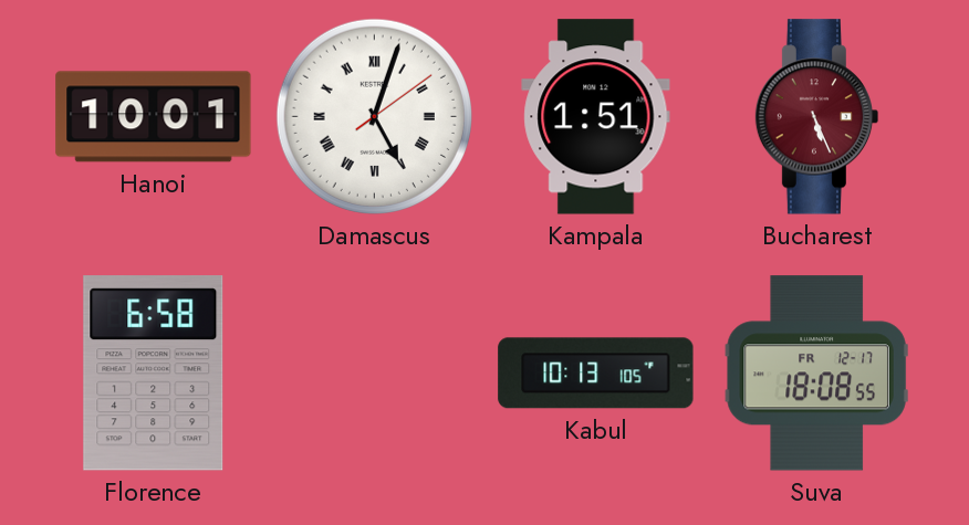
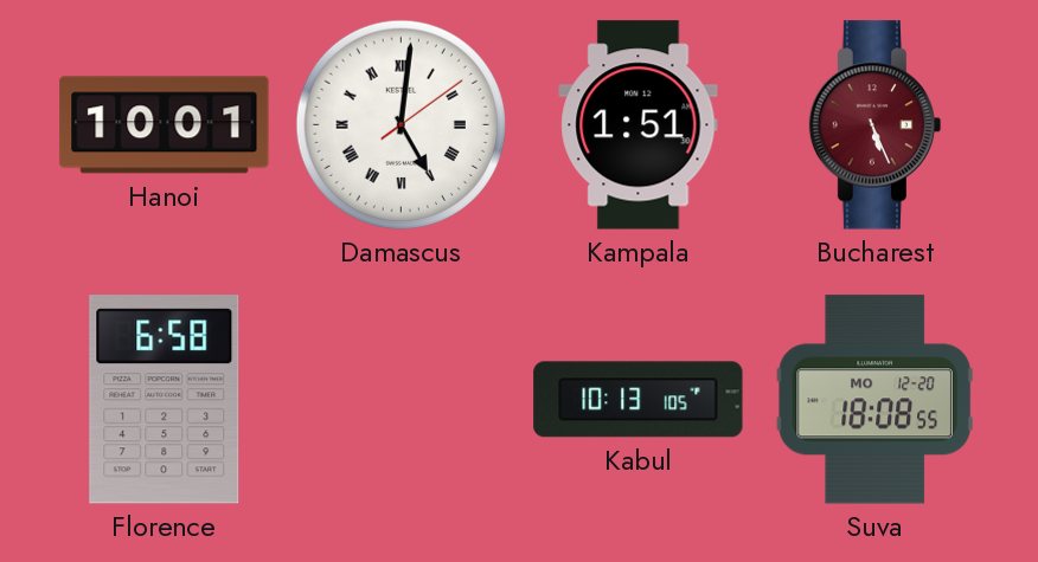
Damascus: 5:03 -> 5:01
Suva date: FR 12-17 -> MO 12-20
